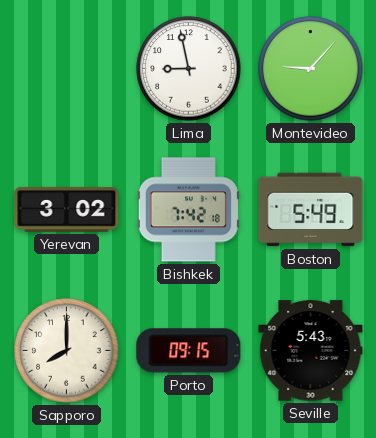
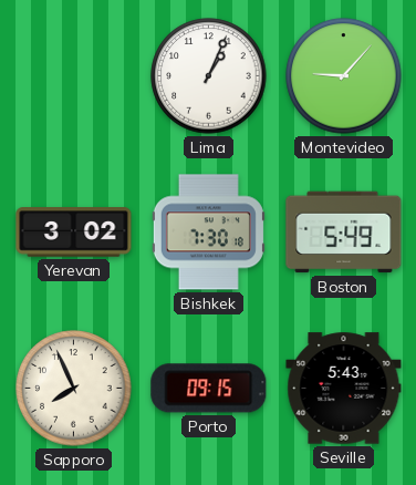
Lima: 8:58 -> 1:04
Bishkek: 7:42 -> 7:30
Sapporo: 8:00 -> 7:56
